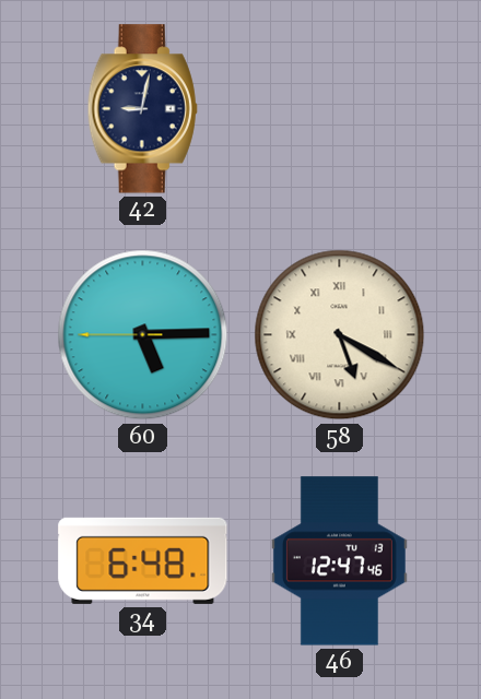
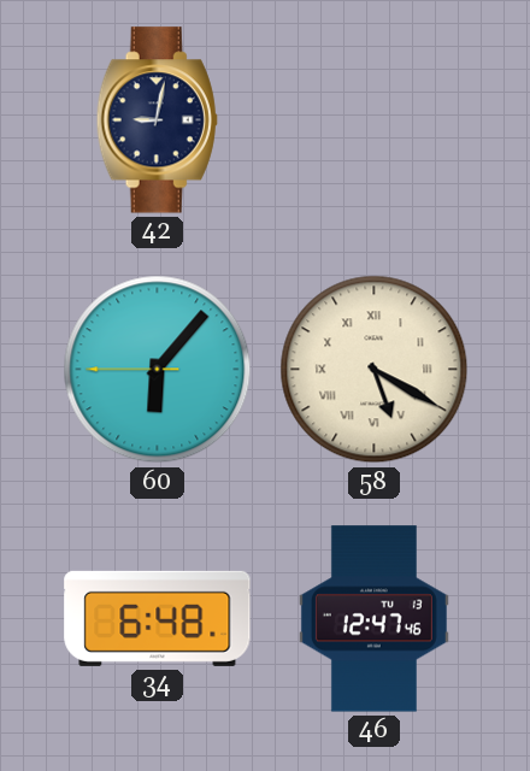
60: 5:14 -> 6:06
